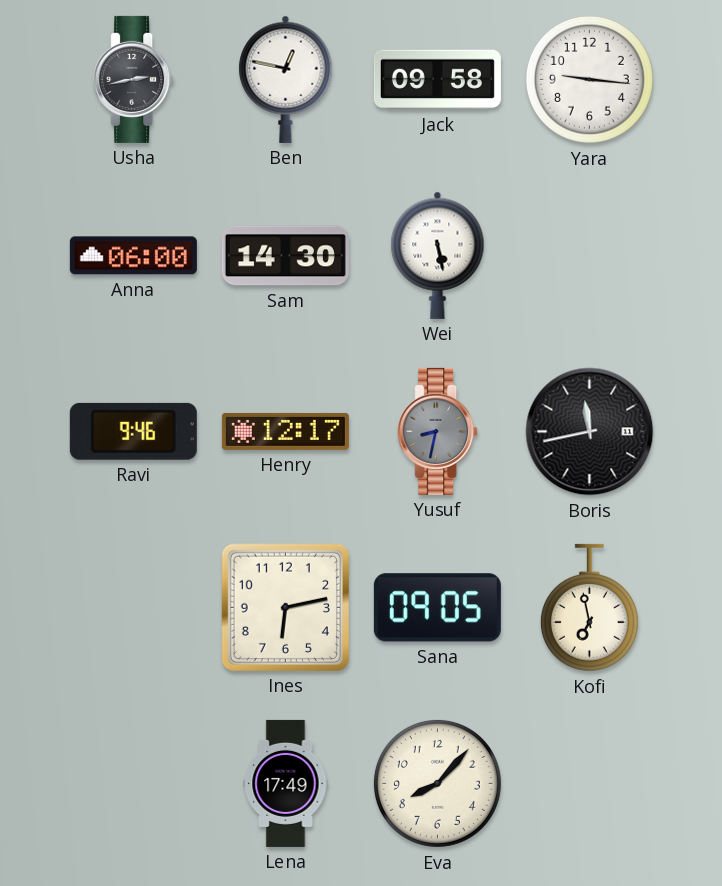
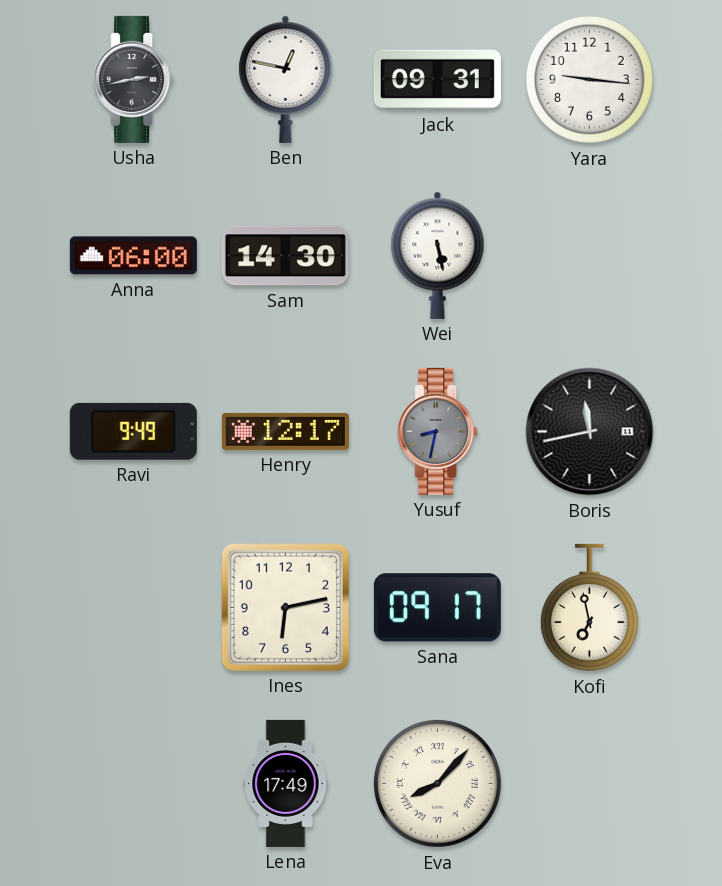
Jack: 09:58 -> 09:31
Ravi: 9:46 -> 9:49
Sana: 09:05 -> 09:17
Eva numerals: Arabic -> Roman
